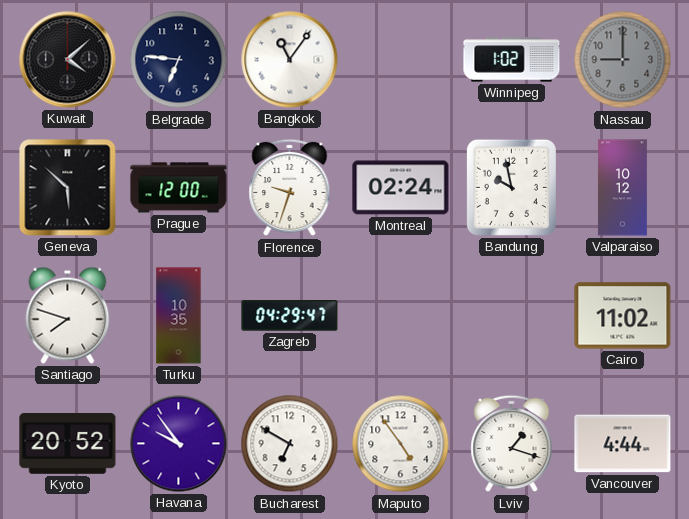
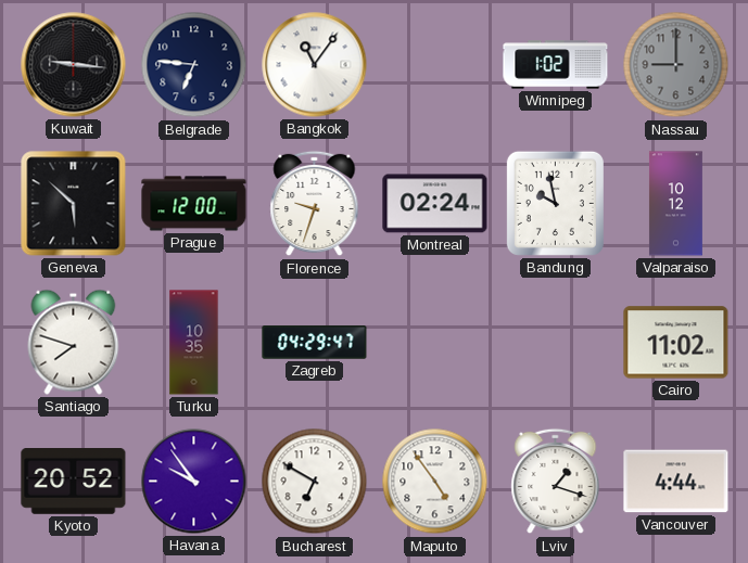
Kuwait: 4:08 -> 9:16
